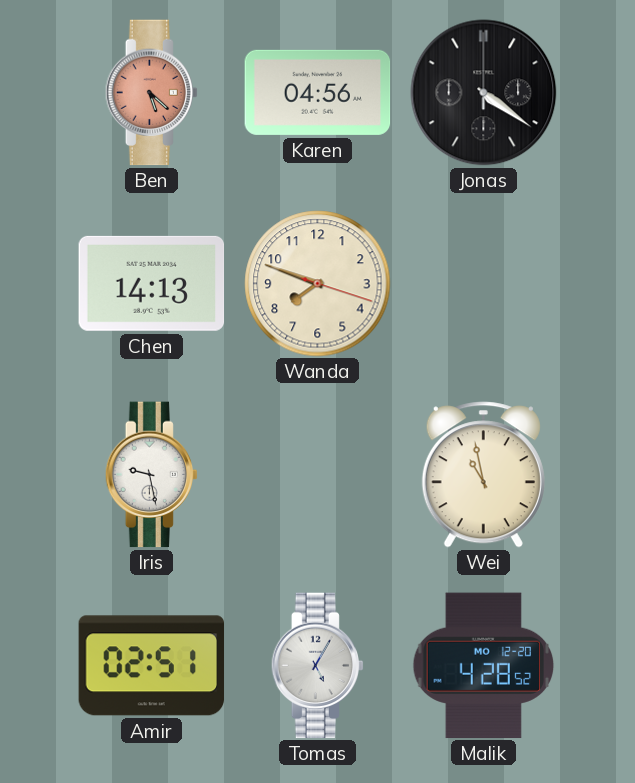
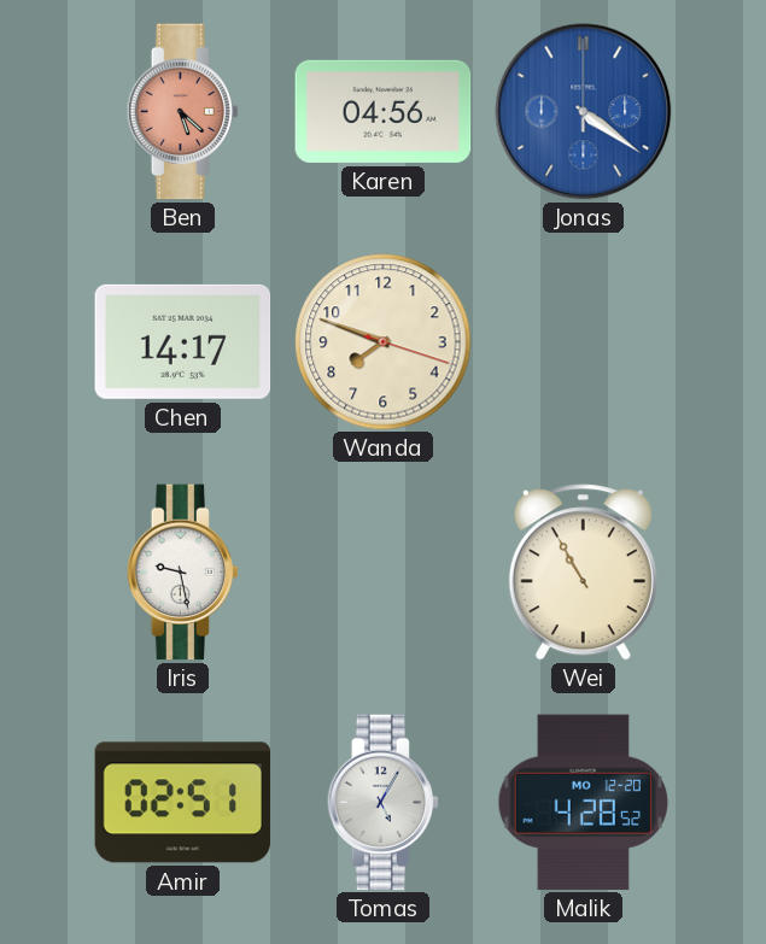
Jonas dial: black -> blue
Chen: 14:13 -> 14:17
Wei: 10:58 -> 10:55
